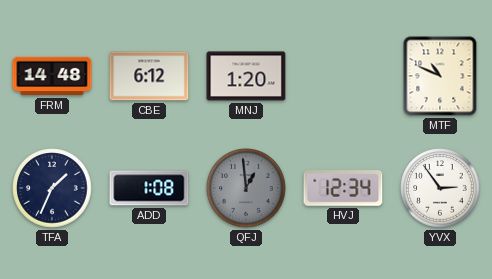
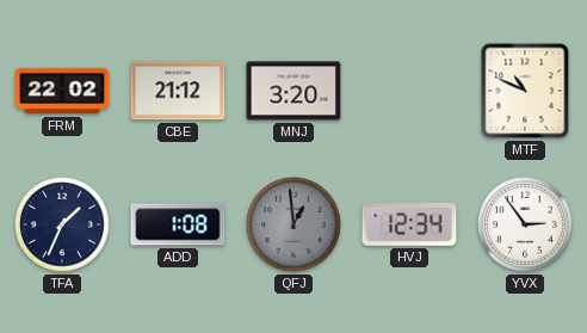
FRM: 14:48 -> 22:02
CBE: 6:12 -> 21:12
MNJ: 1:20 -> 3:20
